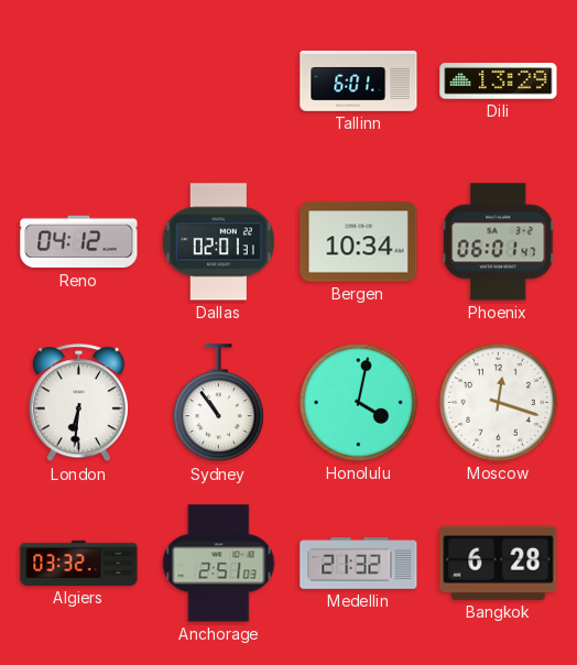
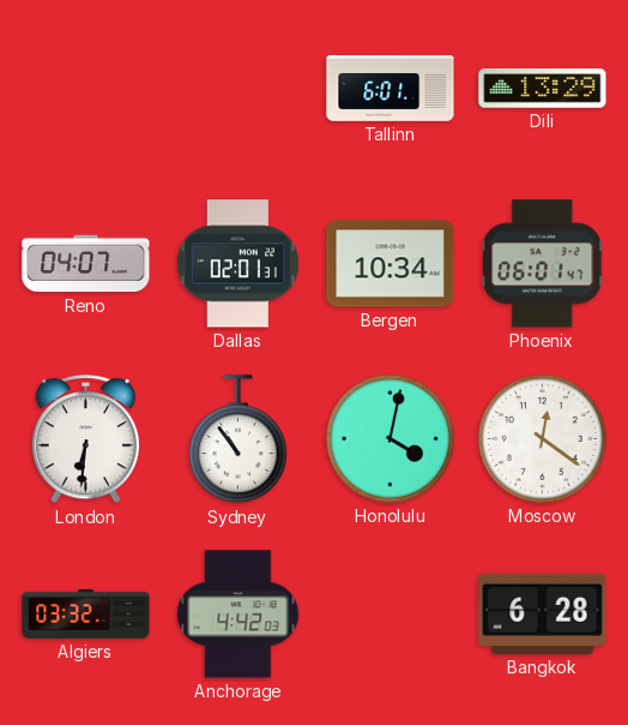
Reno: 04:12 -> 04:07
Moscow: 12:18 -> 12:21
Anchorage: 2:51 -> 4:42
Medellin: 21:32 -> none
